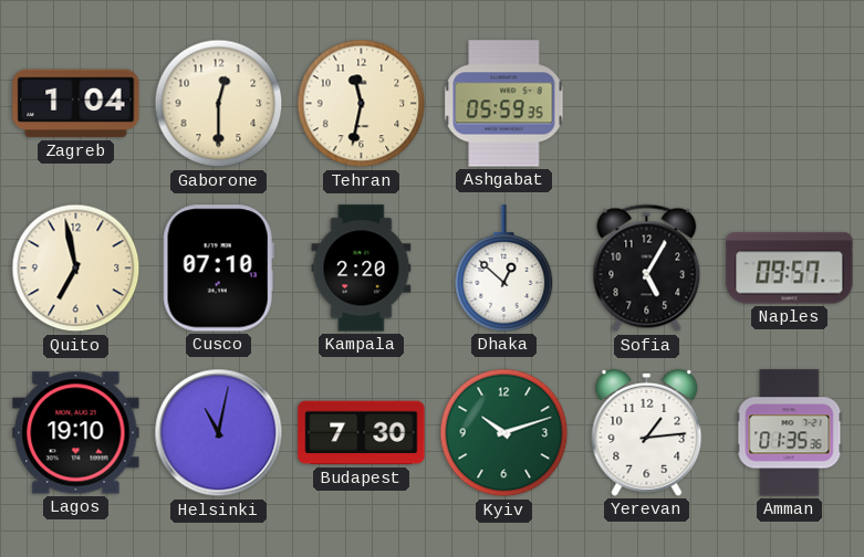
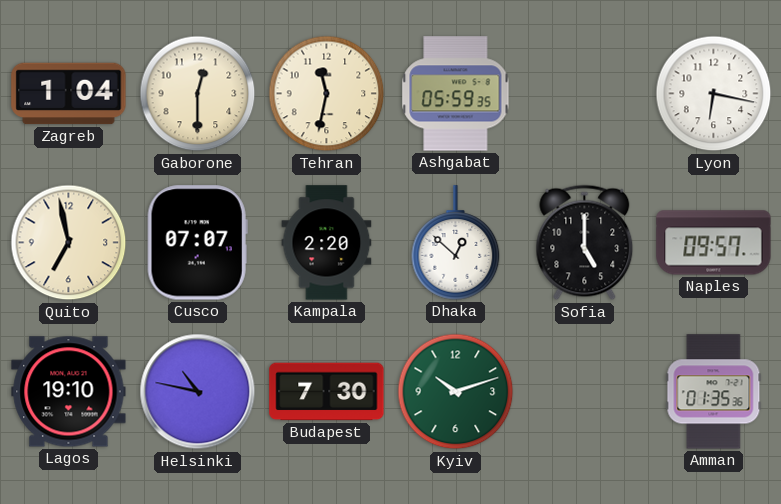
Lyon: none -> 6:17
Cusco: 07:10 -> 07:07
Sofia: 5:05 -> 5:00
Helsinki: 11:02 -> 10:47
Yerevan: 1:14 -> none
